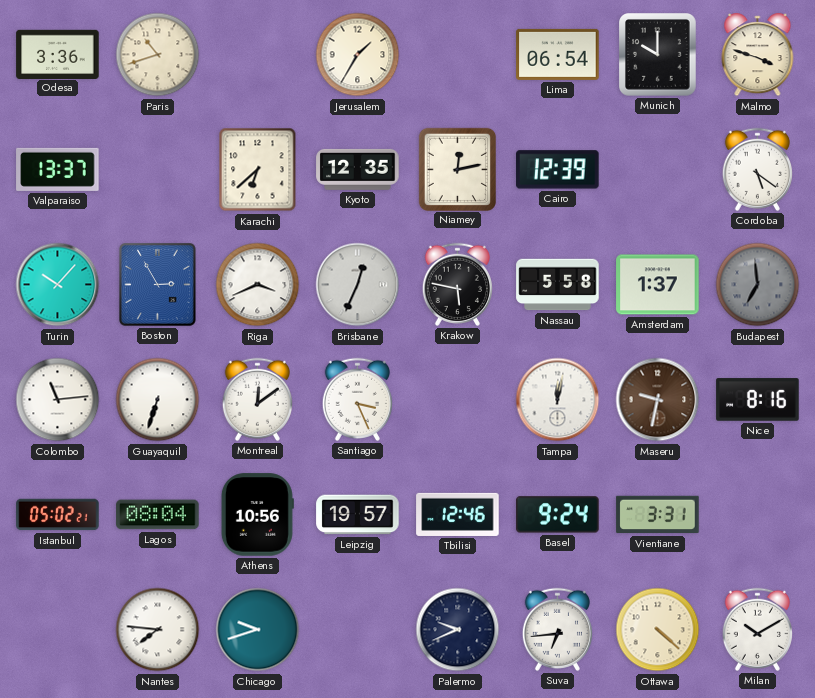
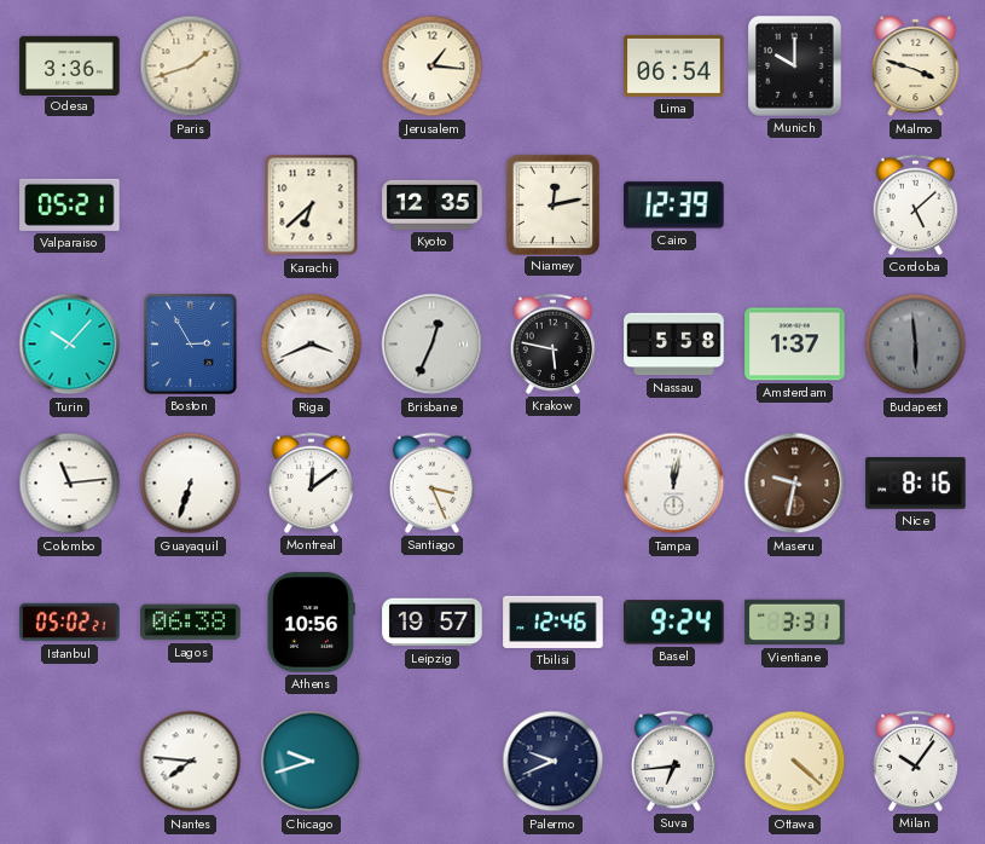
Paris: 10:42 -> 1:42
Jerusalem: 1:35 -> 1:16
Valparaiso: 13:37 -> 05:21
Cordoba: 5:21 -> 5:08
Budapest: 6:59 -> 5:59
Lagos: 08:04 -> 06:38
Milan: 10:10 -> 10:06
